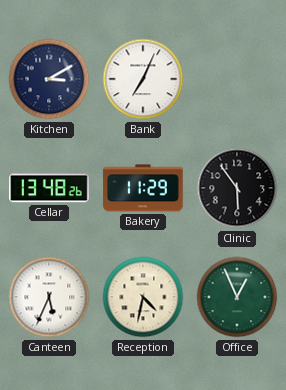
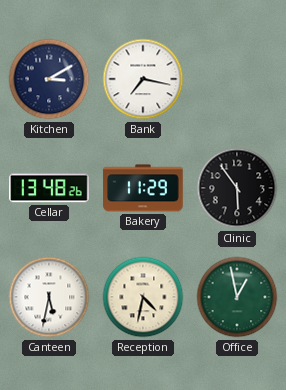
Bank: 7:04 -> 7:17
Canteen: 5:34 -> 5:32
Office: 12:56 -> 12:58
